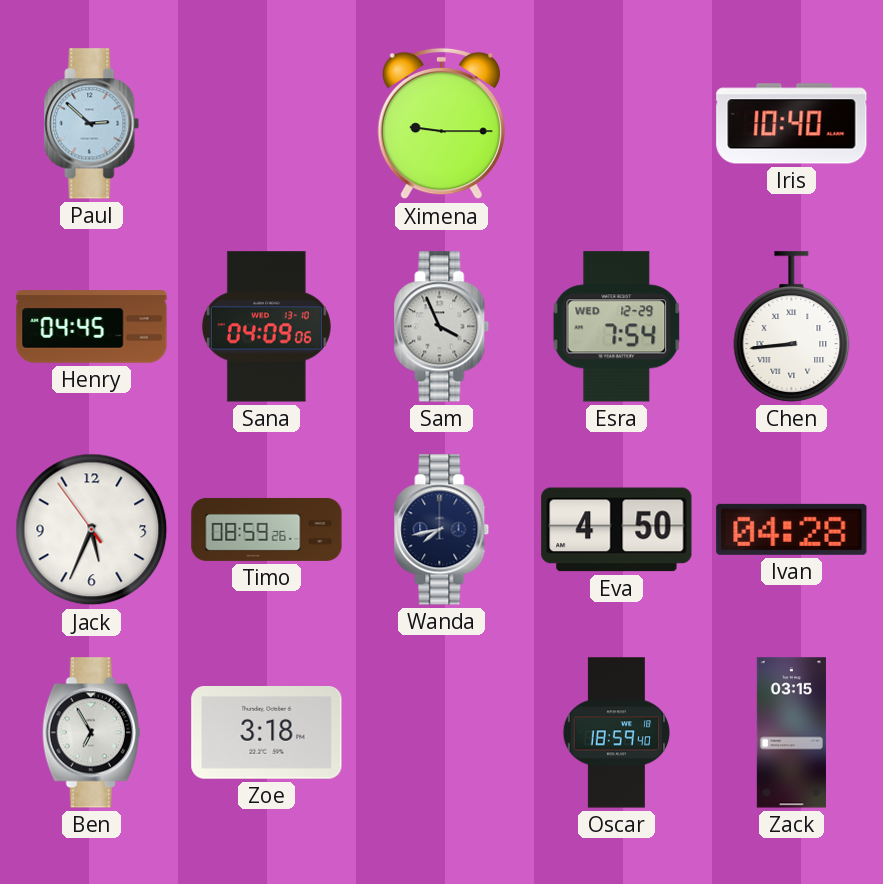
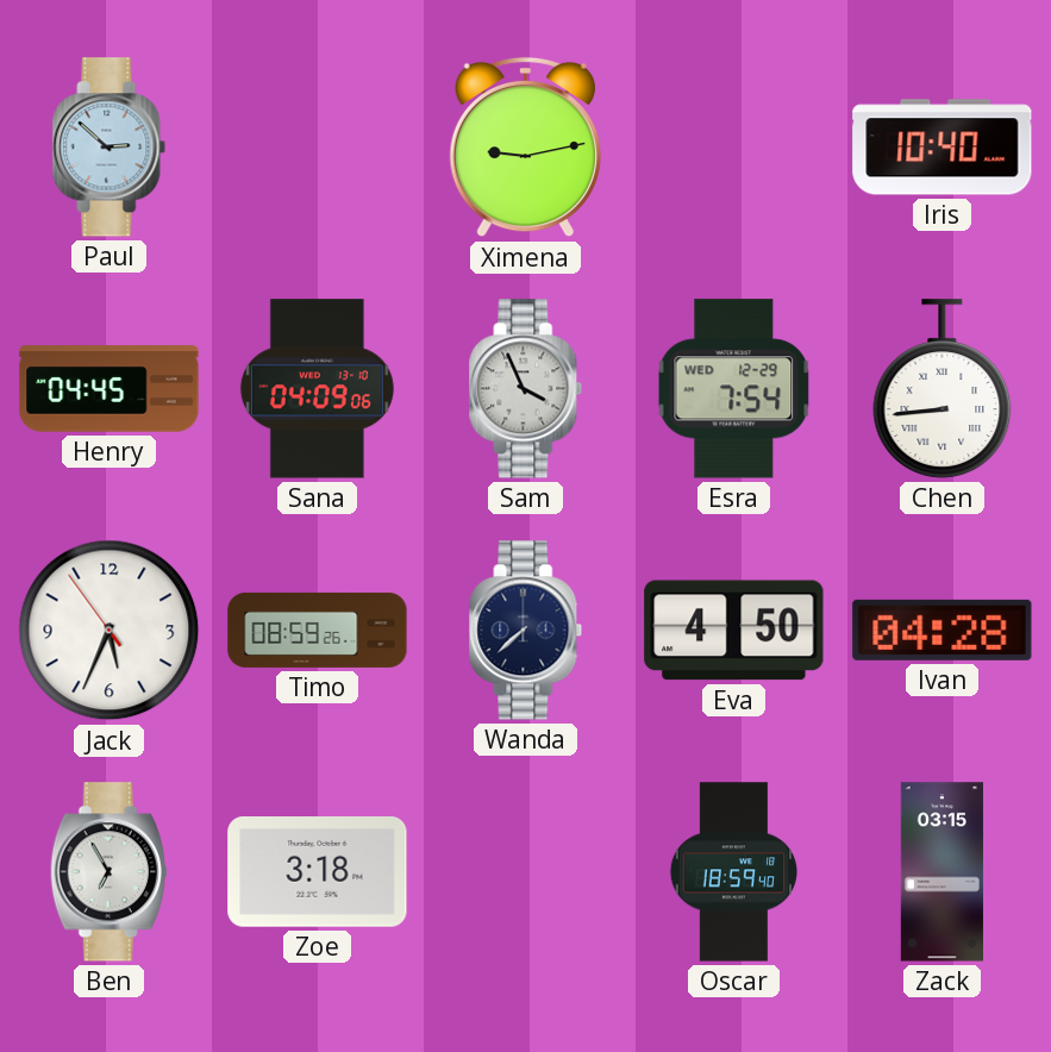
Ximena: 9:15 -> 9:13
Wanda: 7:43 -> 7:38
